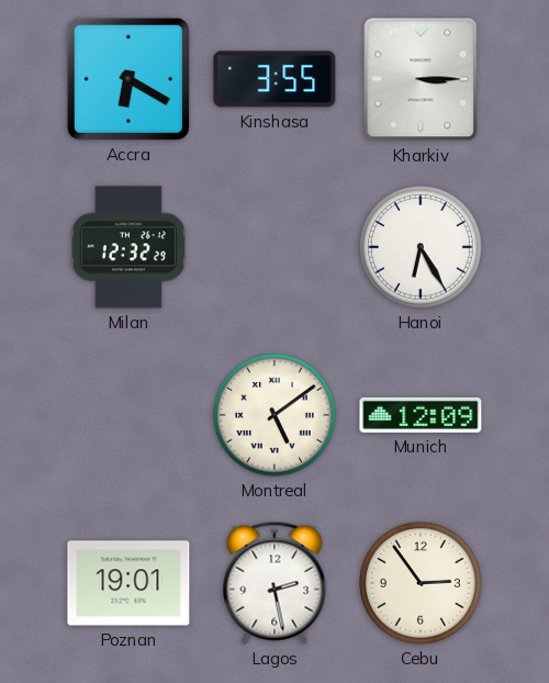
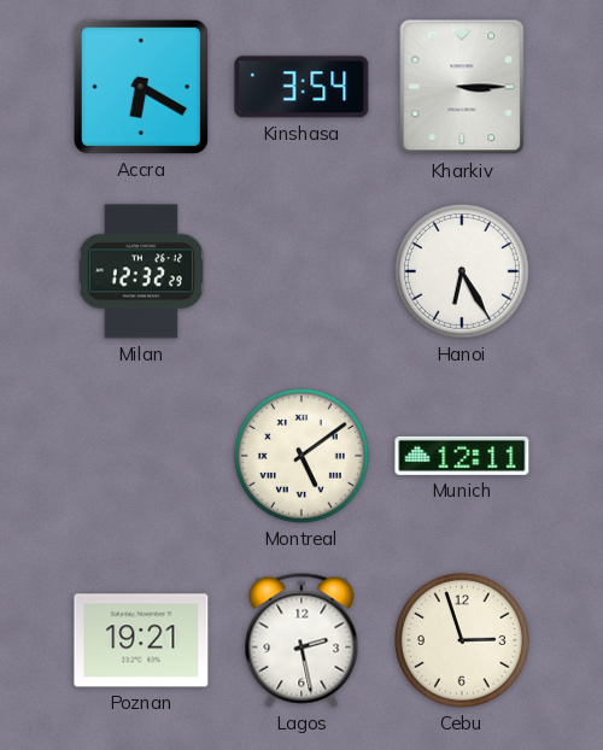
Kinshasa: 3:55 -> 3:54
Munich: 12:09 -> 12:11
Poznan: 19:01 -> 19:21
Cebu: 2:54 -> 2:57
